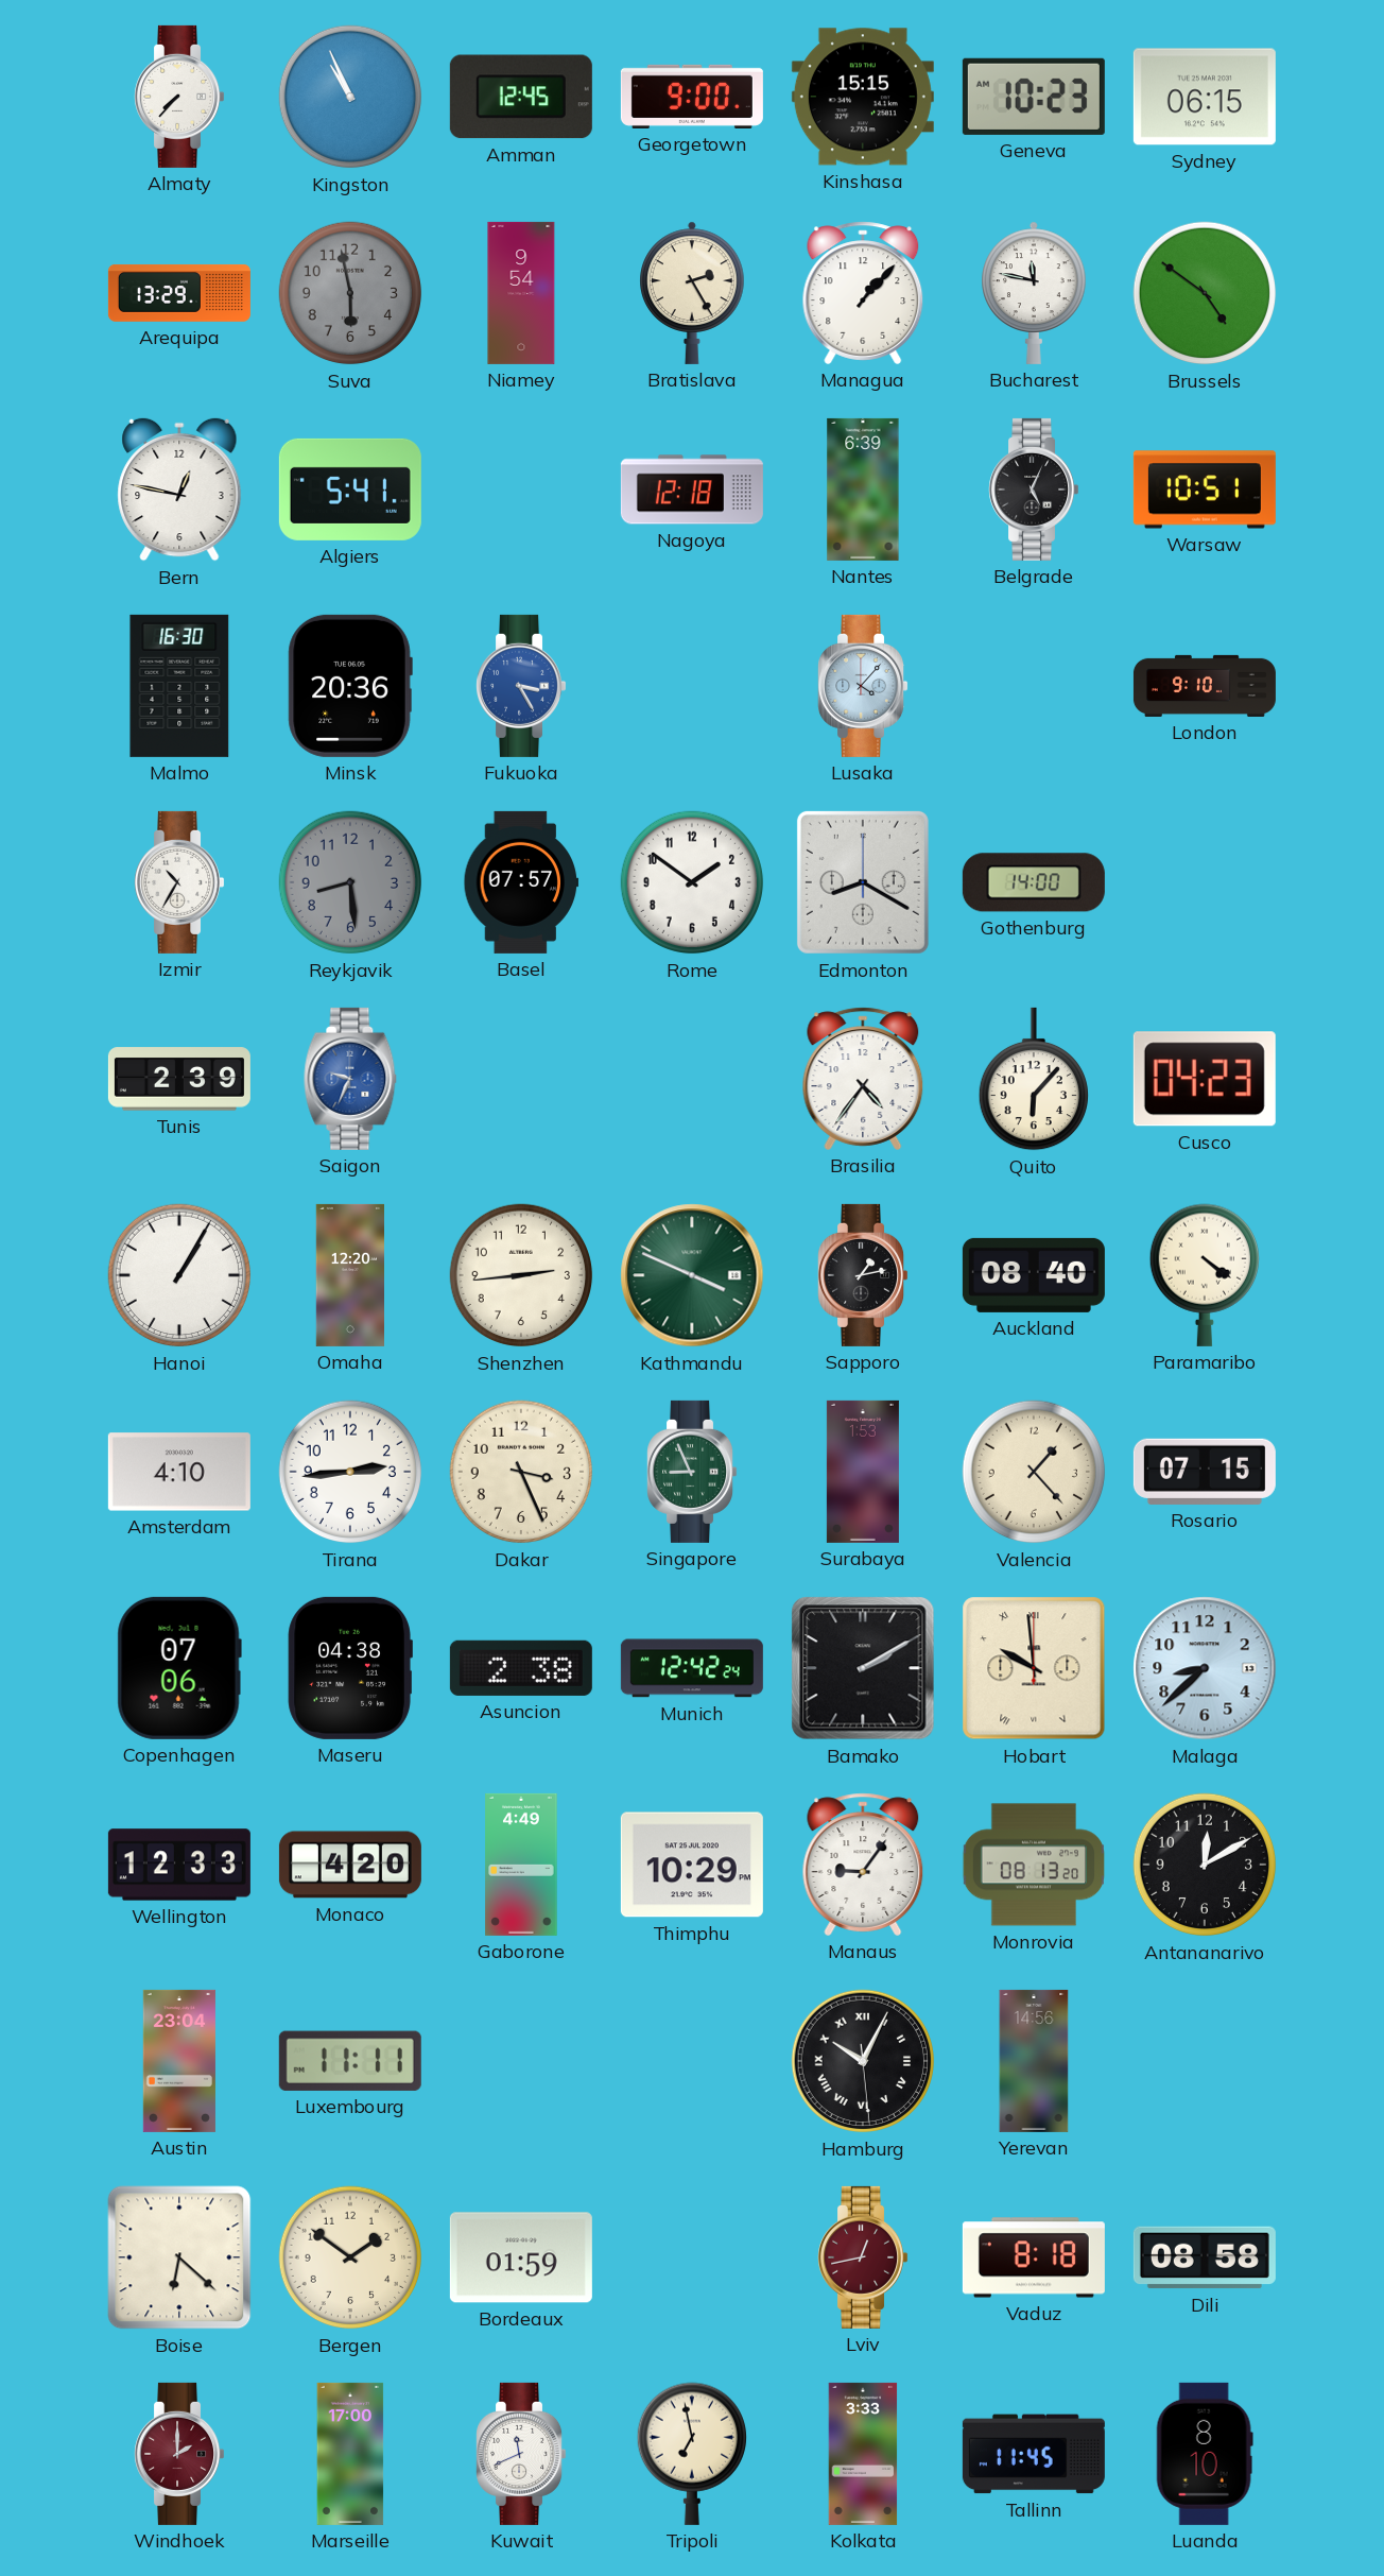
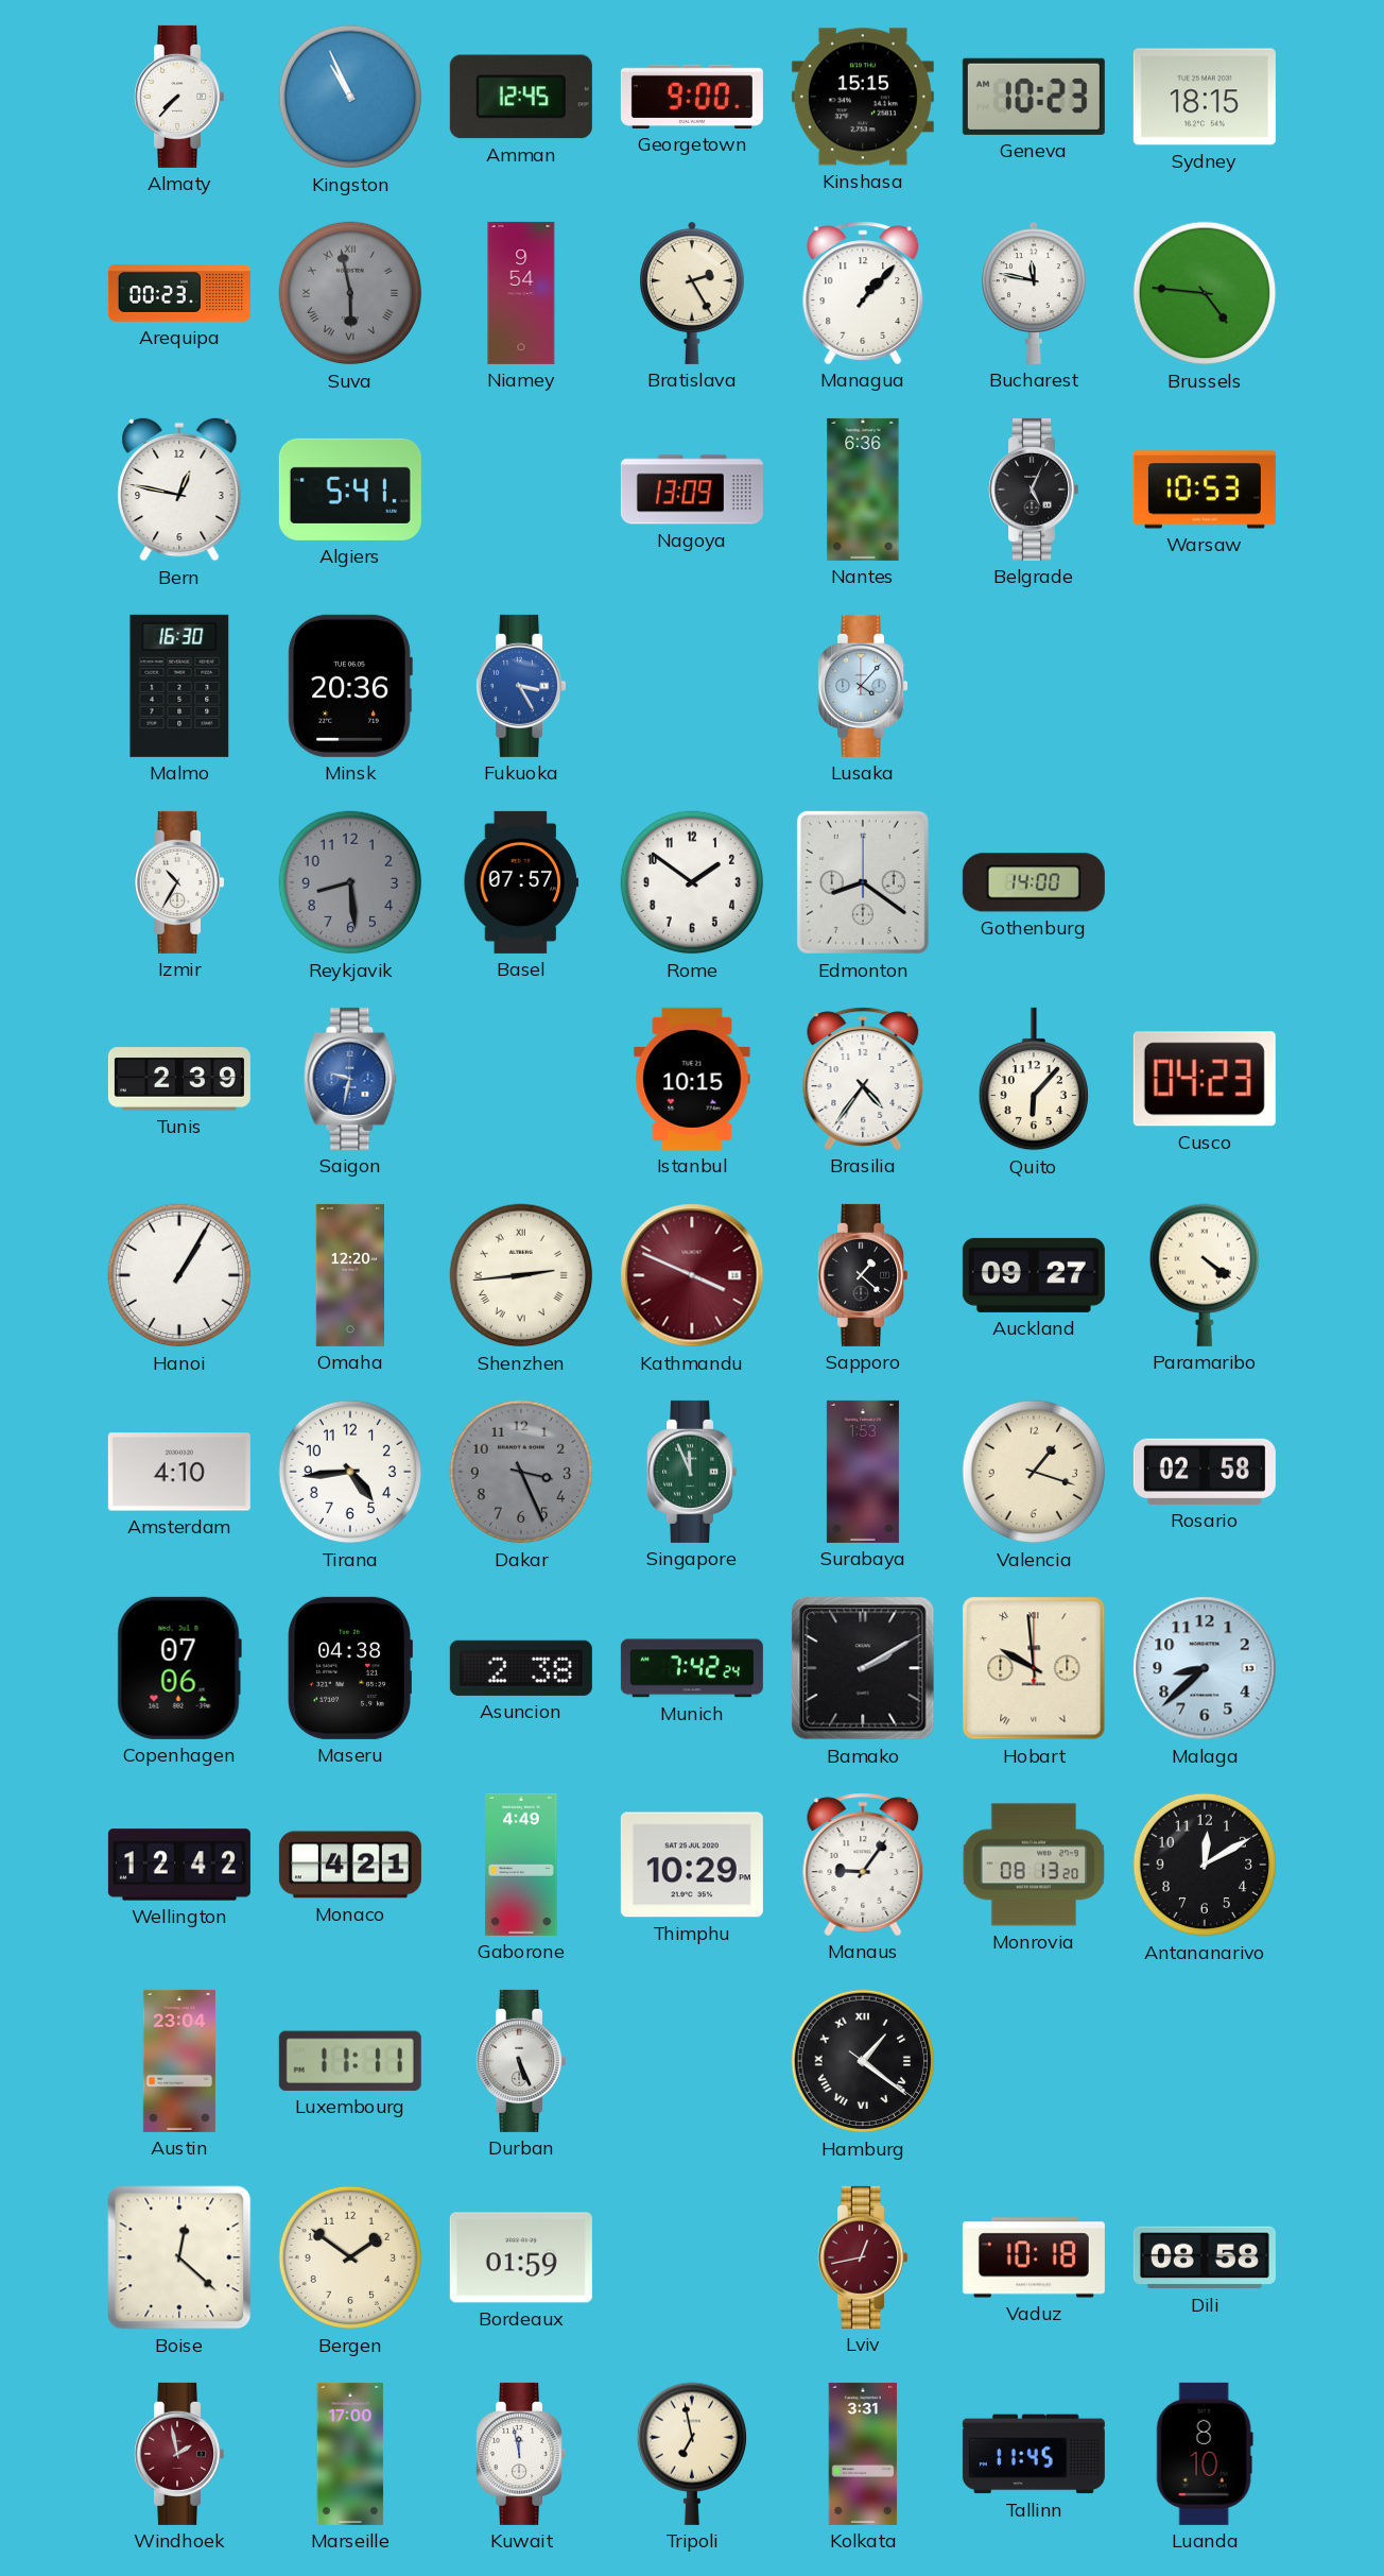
Sydney: 06:15 -> 18:15
Arequipa: 13:29 -> 00:23
Suva numerals: Arabic -> Roman
Brussels: 4:51 -> 4:46
Nagoya: 12:18 -> 13:09
Nantes: 6:39 -> 6:36
Warsaw: 10:51 -> 10:53
London: 9:10 -> none
Edmonton: 8:20 -> 8:21
Saigon: 9:34 -> 9:32
Istanbul: none -> 10:15
Shenzhen numerals: Arabic -> Roman
Kathmandu dial: green -> burgundy
Sapporo: 1:13 -> 1:22
Auckland: 08:40 -> 09:27
Tirana: 2:44 -> 4:44
Dakar dial: cream -> grey
Singapore: 8:56 -> 11:56
Valencia: 1:23 -> 1:18
Rosario: 07:15 -> 02:58
Munich: 12:42 -> 7:42
Wellington: 12:33 -> 12:42
Monaco: 4:20 -> 4:21
Durban: none -> 5:26
Hamburg: 10:04 -> 1:21
Yerevan: 14:56 -> none
Boise: 6:22 -> 12:22
Vaduz: 8:18 -> 10:18
Windhoek: 2:00 -> 1:58
Kuwait: 11:41 -> 11:58
Kolkata: 3:33 -> 3:31
